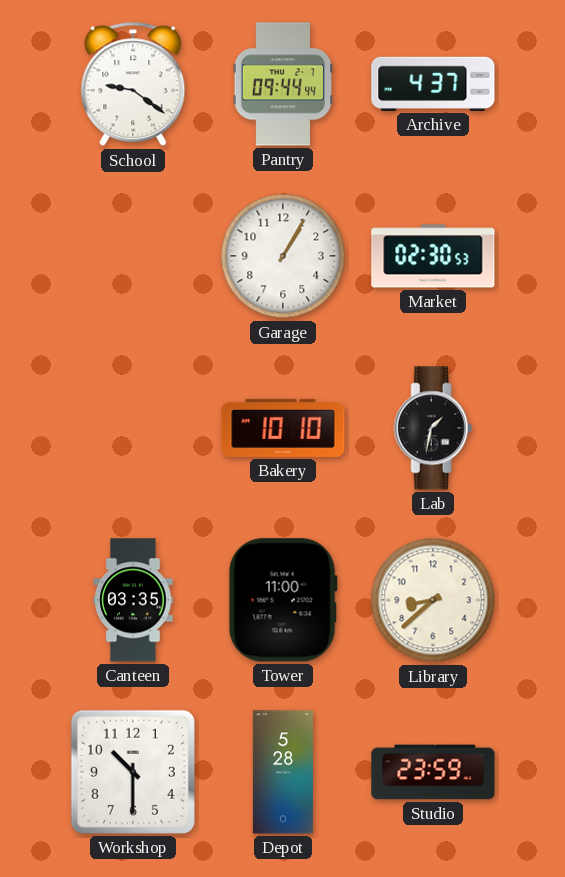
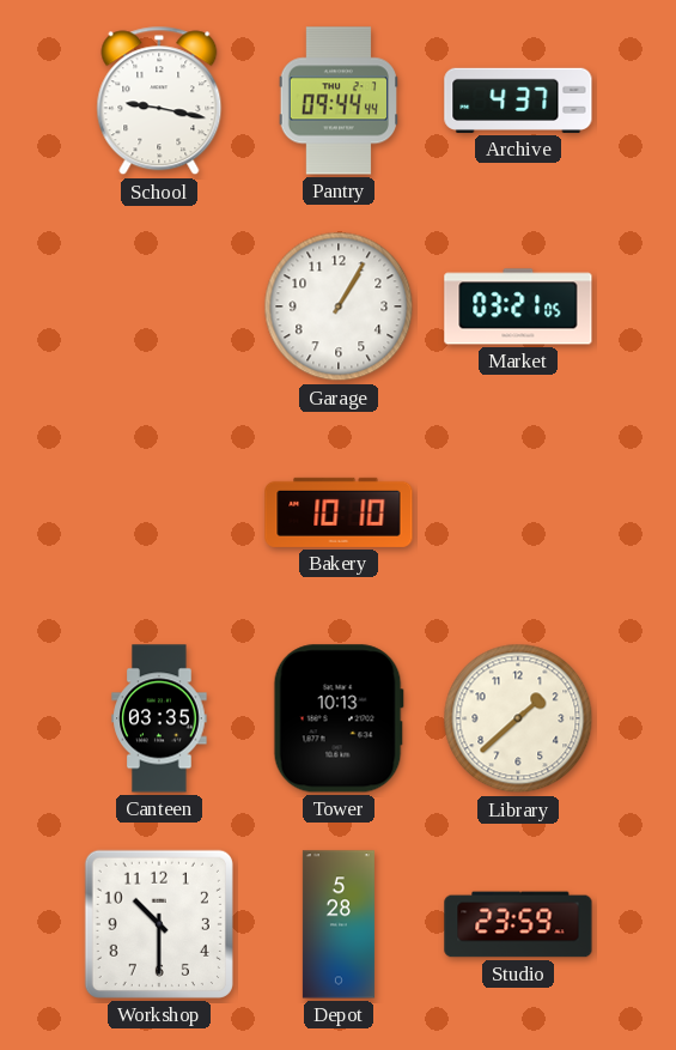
School: 9:21 -> 9:17
Market: 02:30 -> 03:21
Lab: 1:32 -> none
Tower: 11:00 -> 10:13
Library: 8:38 -> 1:38
